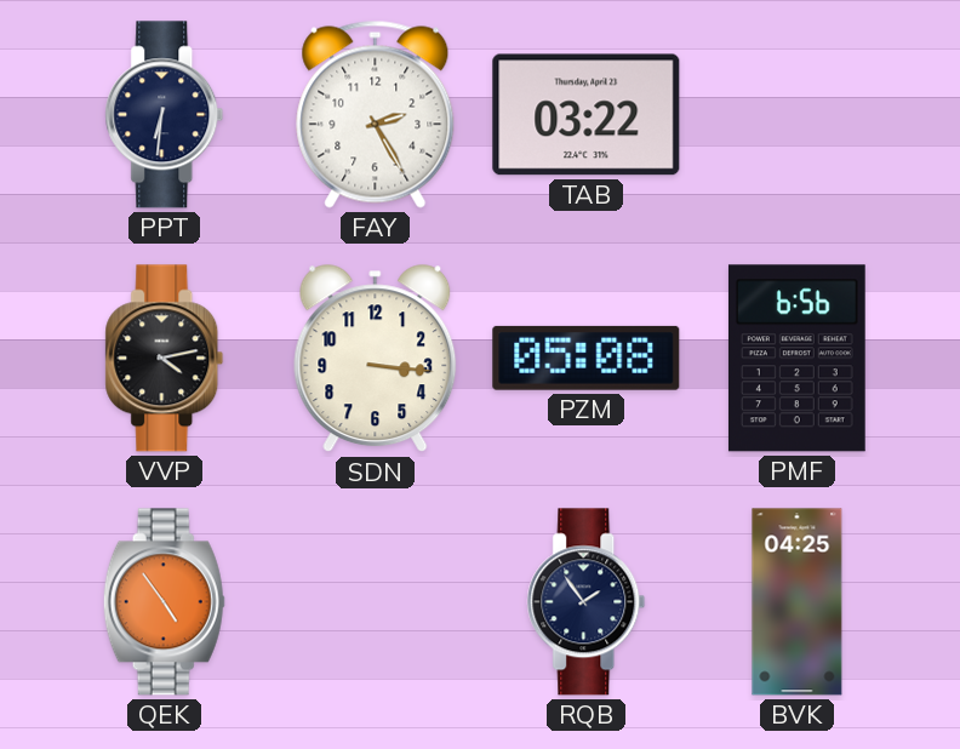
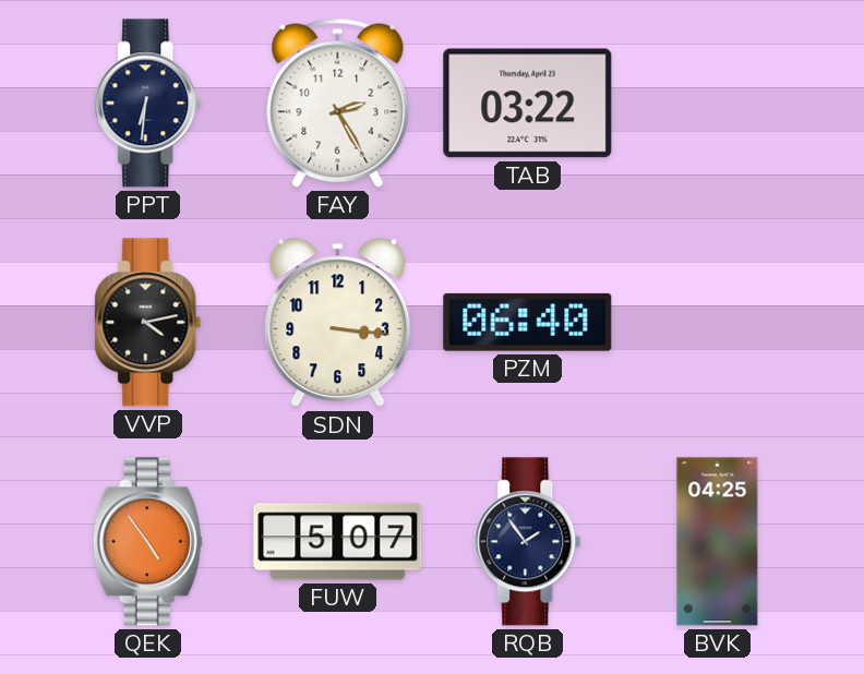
PZM: 05:08 -> 06:40
PMF: 6:56 -> none
FUW: none -> 5:07
